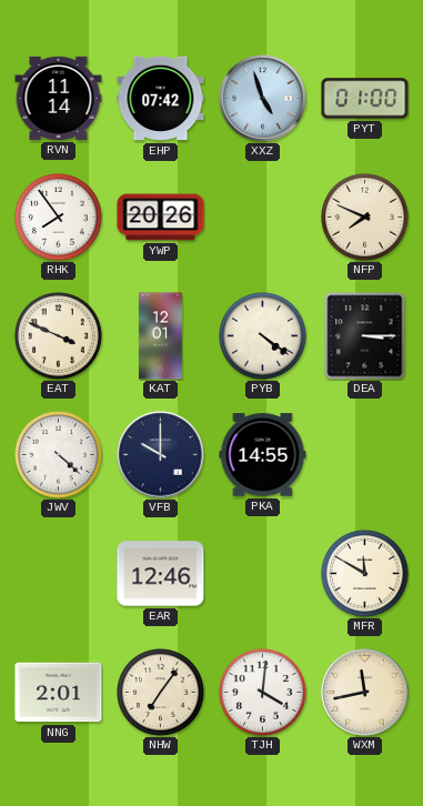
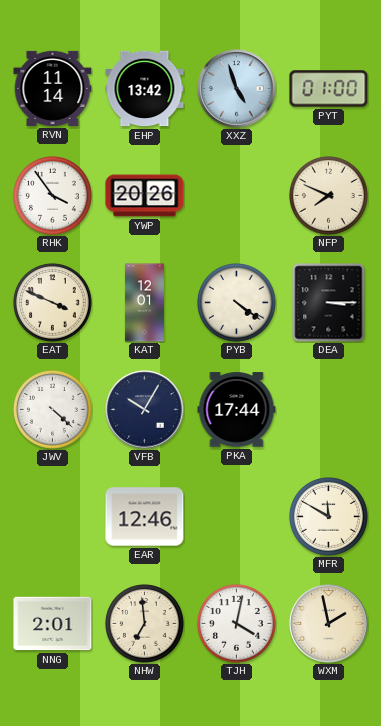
EHP: 07:42 -> 13:42
RHK: 7:54 -> 3:54
VFB: 10:00 -> 10:05
PKA: 14:55 -> 17:44
NHW: 7:06 -> 6:59
TJH: 4:01 -> 4:02
WXM: 11:43 -> 1:58
